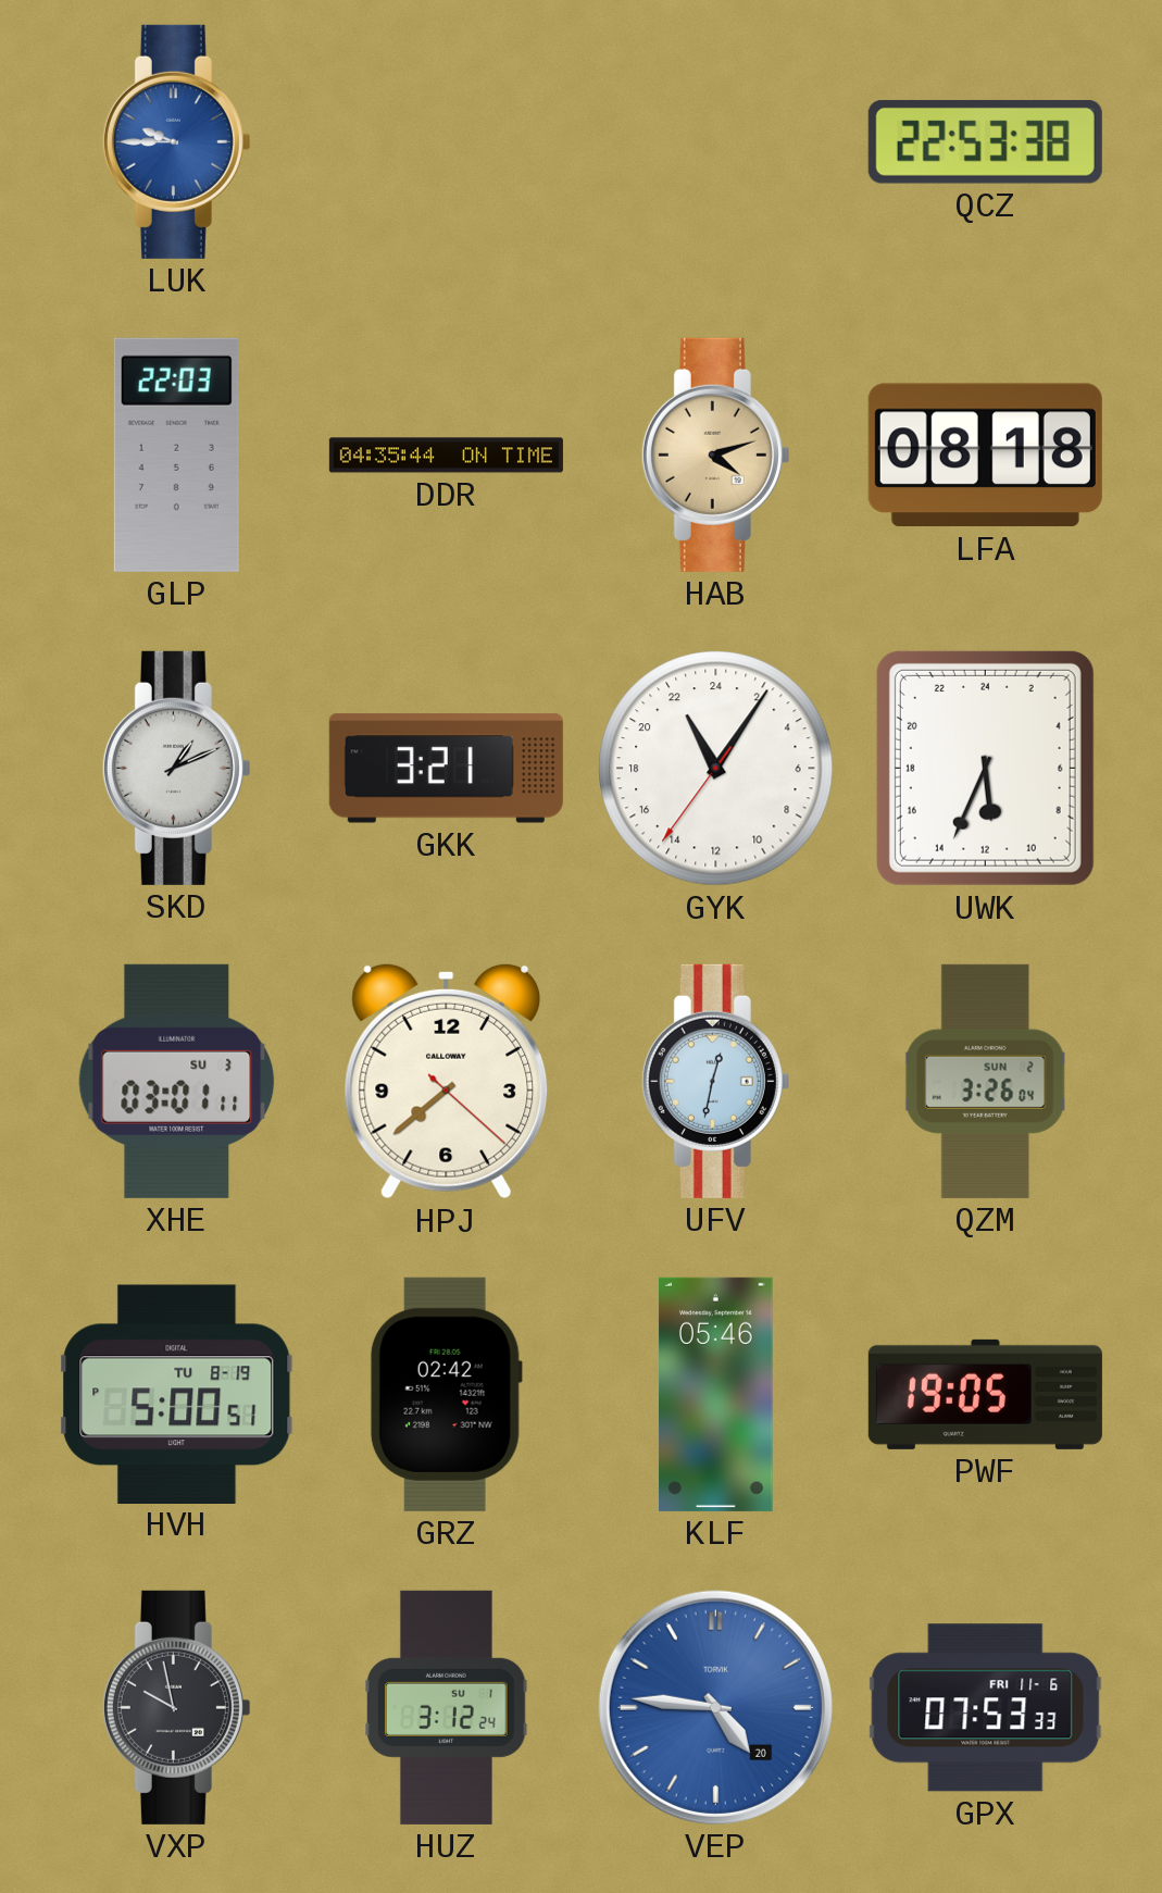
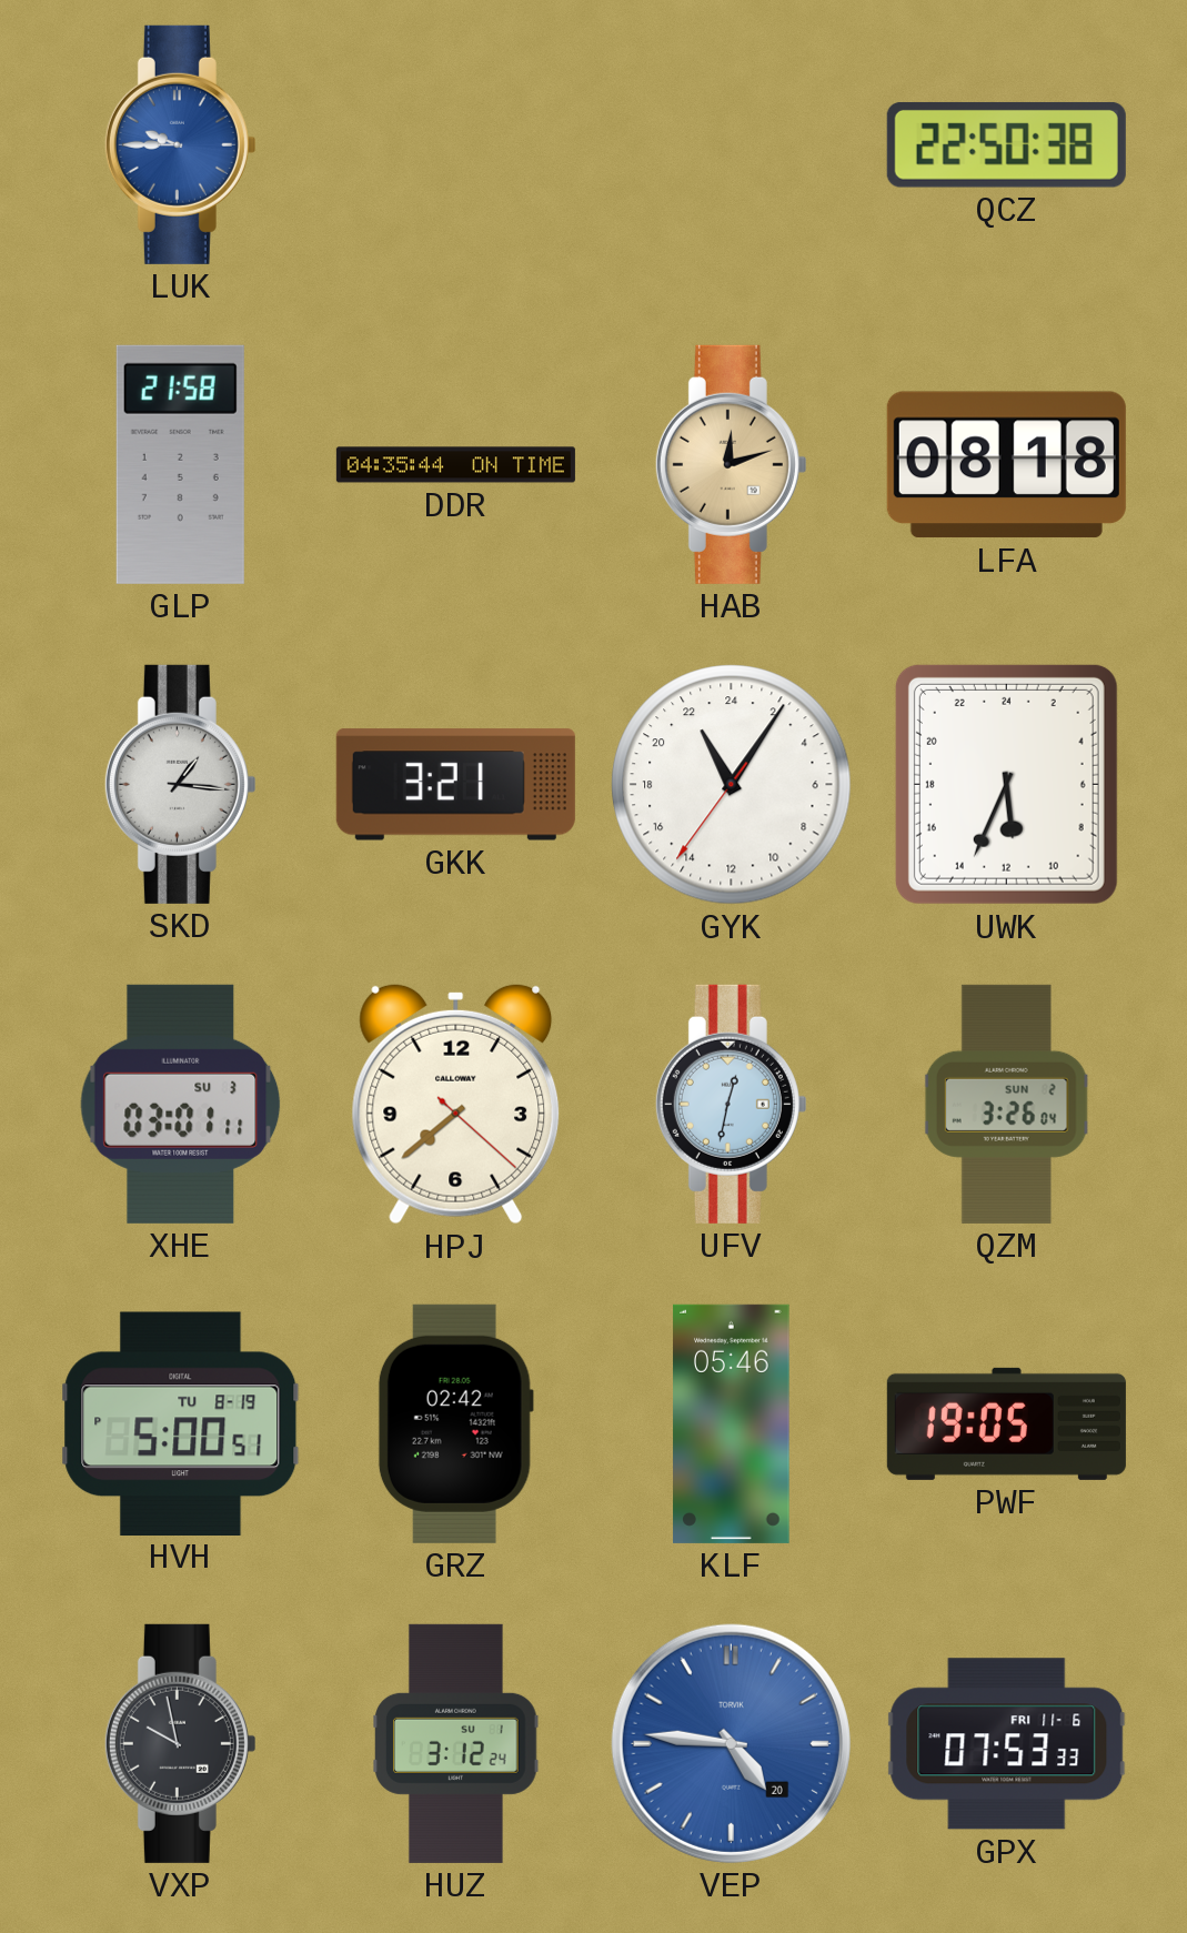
QCZ: 22:53 -> 22:50
GLP: 22:03 -> 21:58
HAB: 4:12 -> 12:12
SKD: 1:11 -> 1:16
